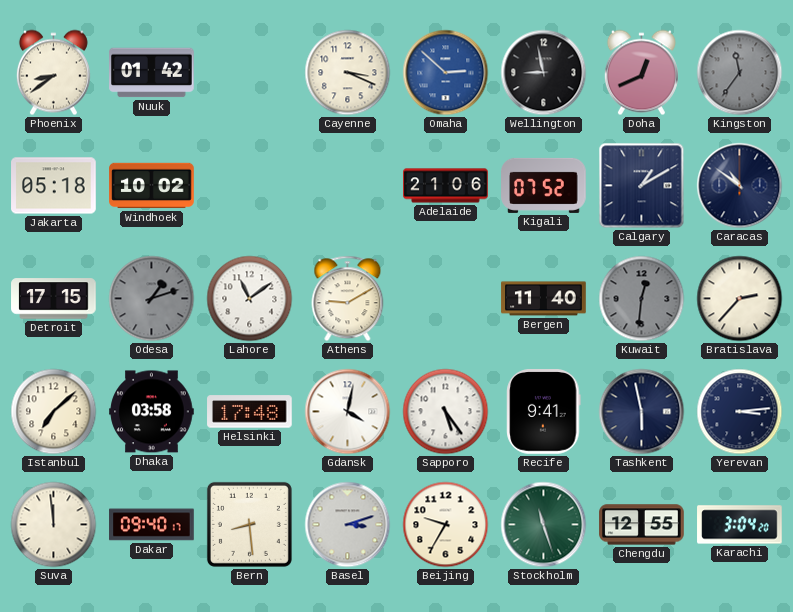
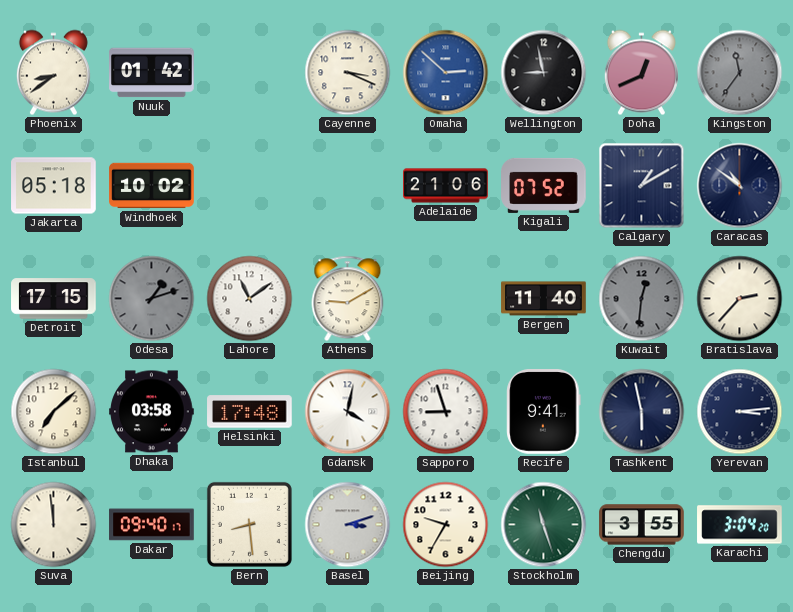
Sapporo: 5:24 -> 8:57
Chengdu: 12:55 -> 3:55
